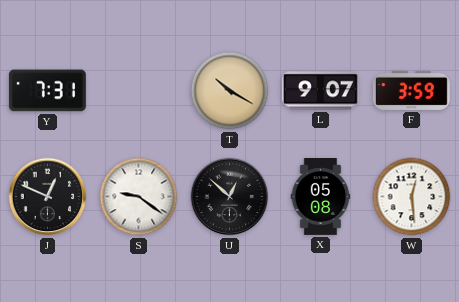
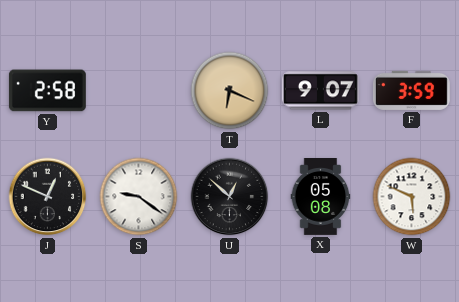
Y: 7:31 -> 2:58
T: 10:20 -> 6:19
W: 12:29 -> 5:49
